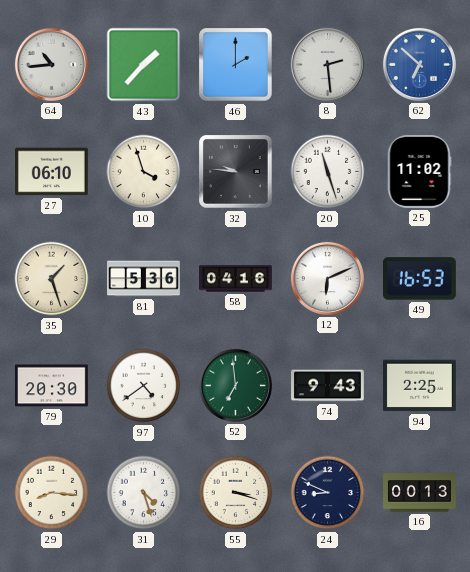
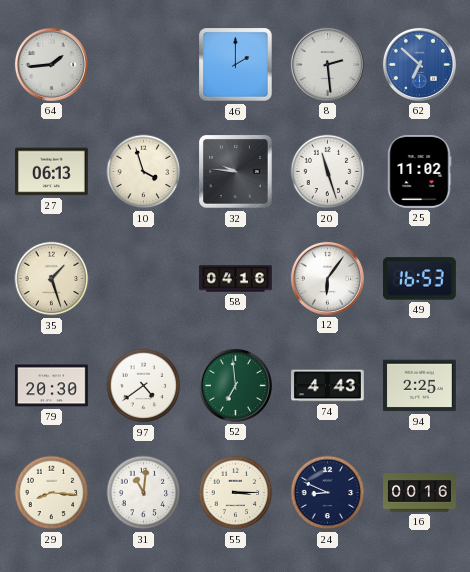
64: 10:44 -> 1:44
43: 1:37 -> none
27: 06:10 -> 06:13
81: 5:36 -> none
12: 6:11 -> 6:06
74: 9:43 -> 4:43
31: 4:27 -> 11:01
55: 3:18 -> 3:15
16: 00:13 -> 00:16
